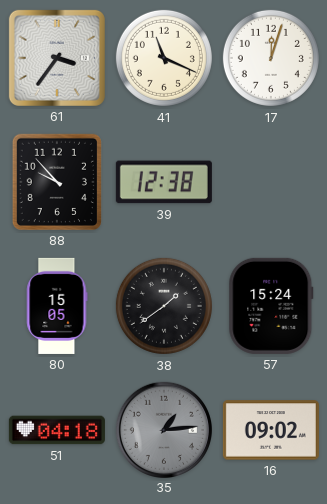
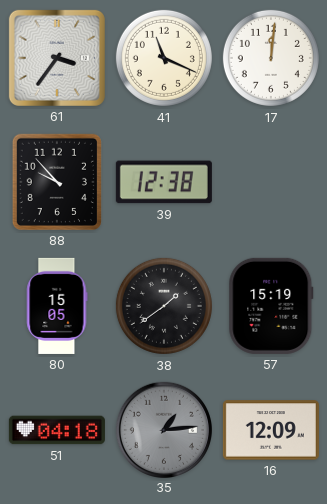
17: 12:03 -> 12:01
57: 15:24 -> 15:19
16: 09:02 -> 12:09
